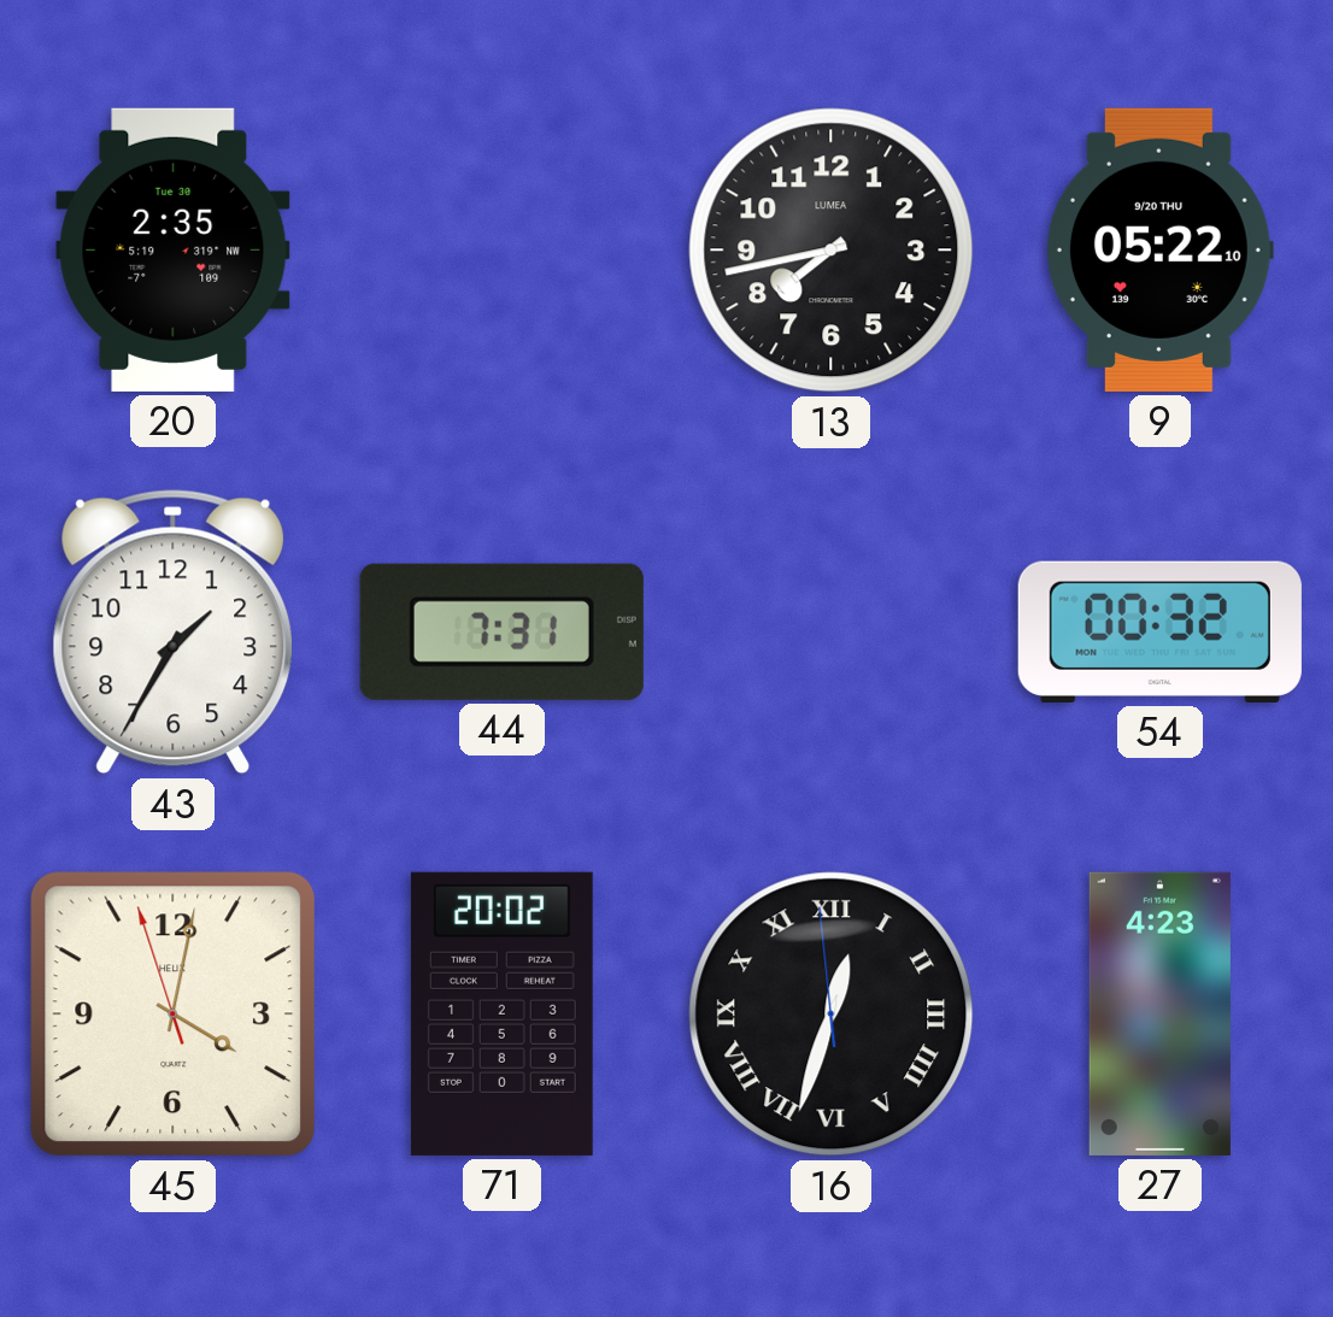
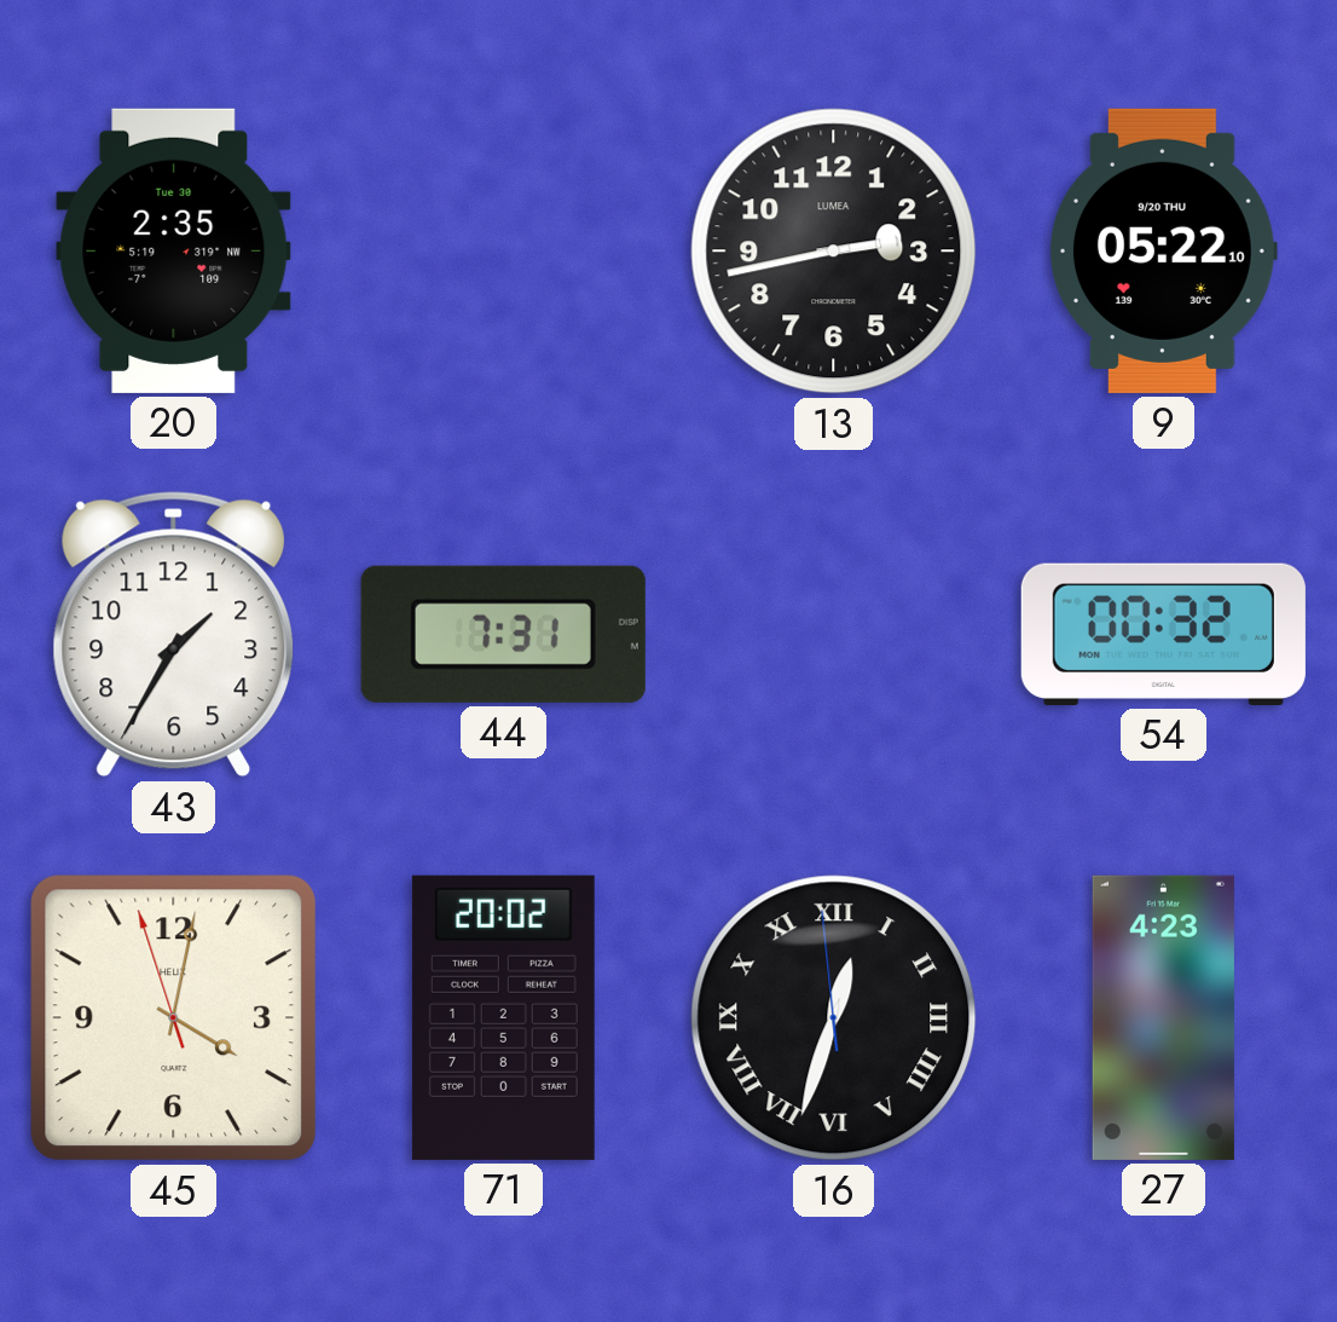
13: 7:43 -> 2:43
